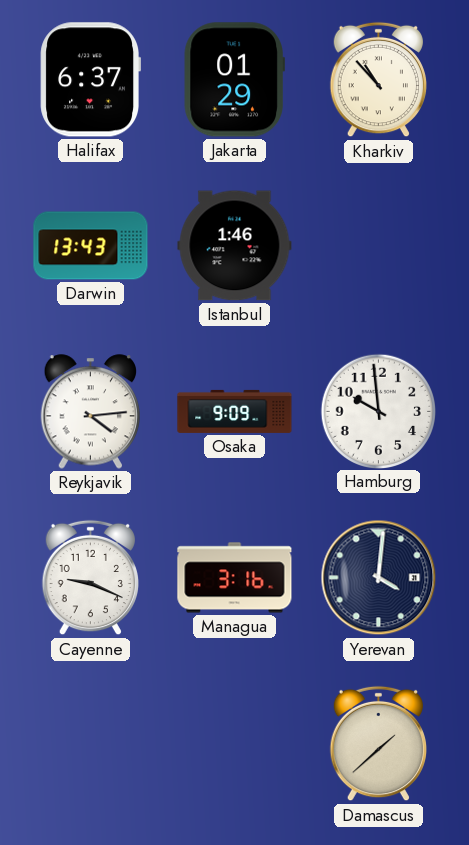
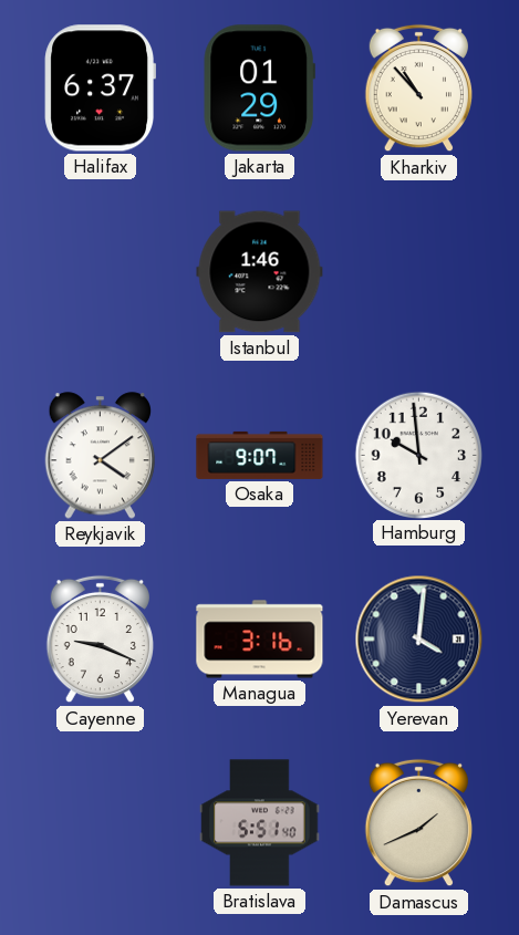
Darwin: 13:43 -> none
Reykjavik: 4:14 -> 4:09
Osaka: 9:09 -> 9:07
Bratislava: none -> 5:51
Damascus: 1:38 -> 1:41
